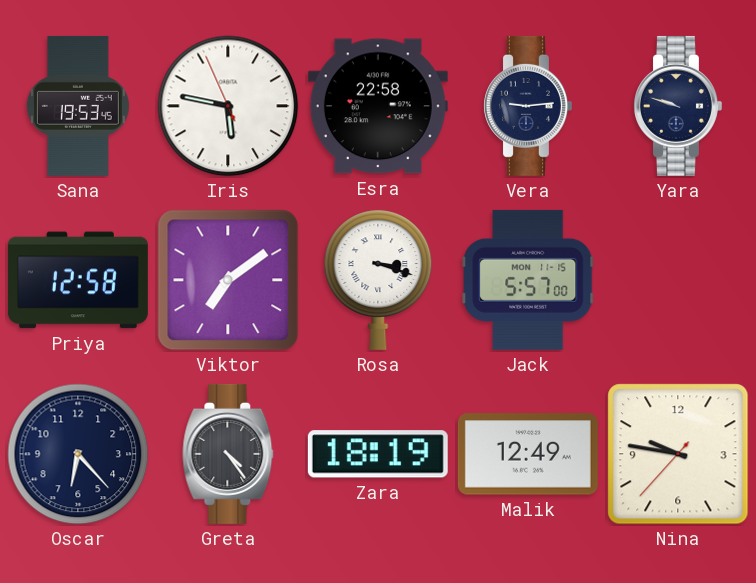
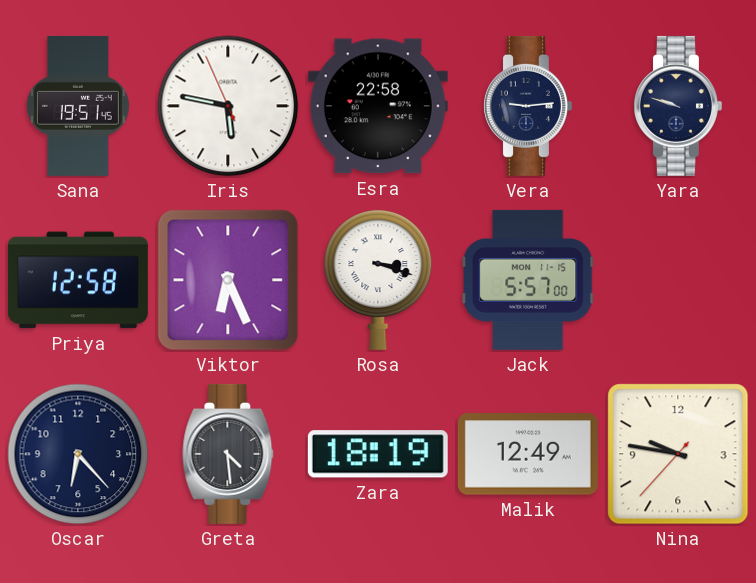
Sana: 19:53 -> 19:51
Viktor: 7:09 -> 6:26
Greta: 4:24 -> 4:29
